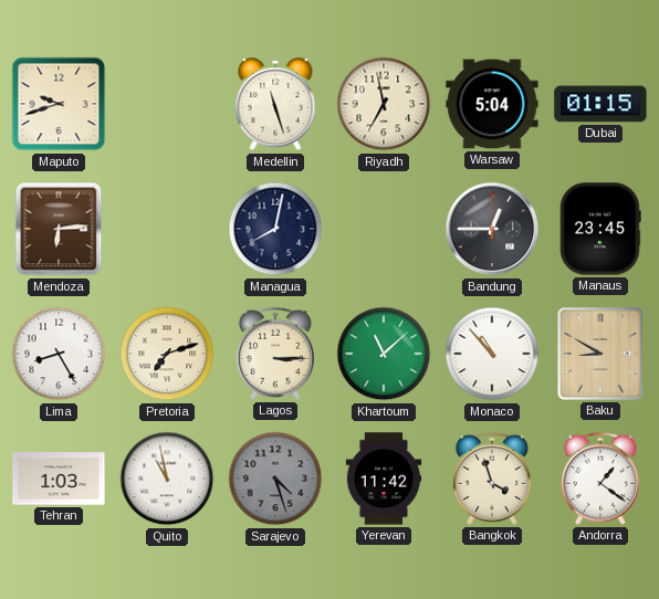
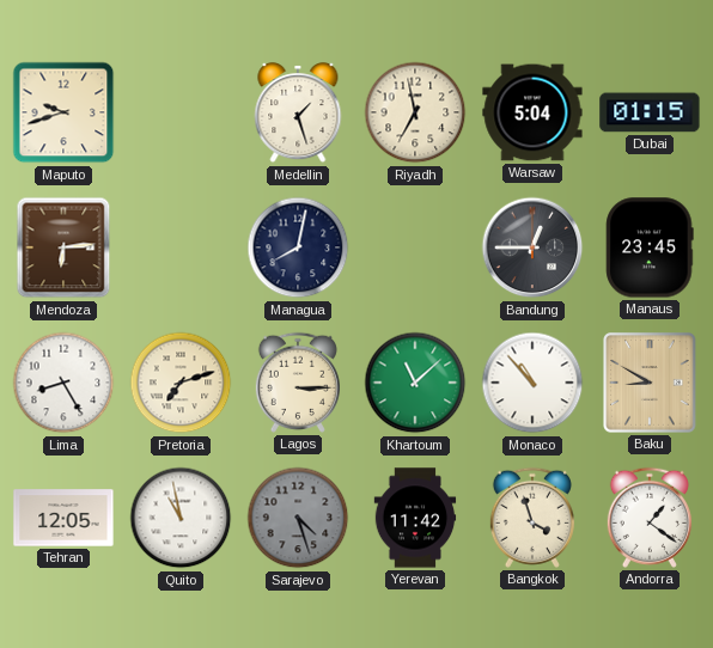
Medellin: 11:27 -> 1:27
Tehran: 1:03 -> 12:05
